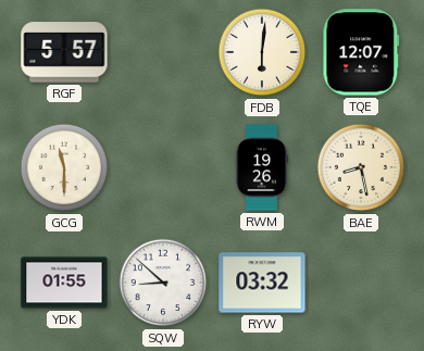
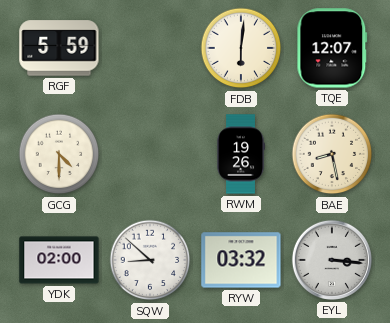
RGF: 5:57 -> 5:59
GCG: 11:30 -> 4:30
YDK: 01:55 -> 02:00
EYL: none -> 3:16
